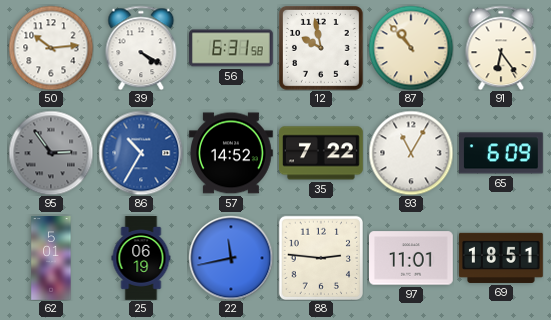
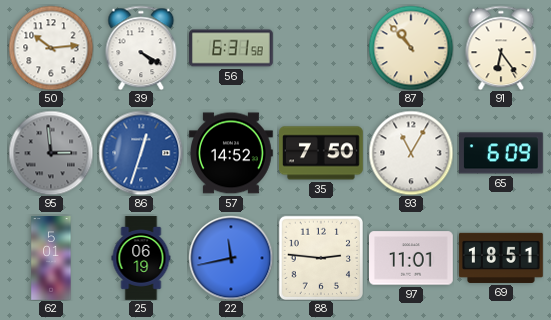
12: 9:58 -> none
95: 2:54 -> 2:59
86: 10:35 -> 12:33
35: 7:22 -> 7:50
